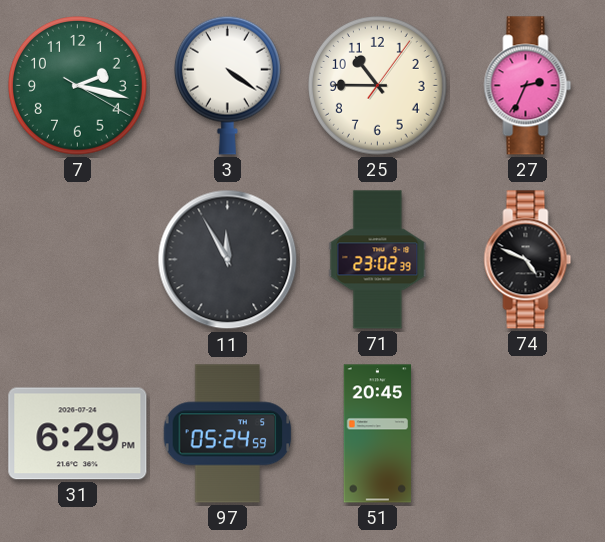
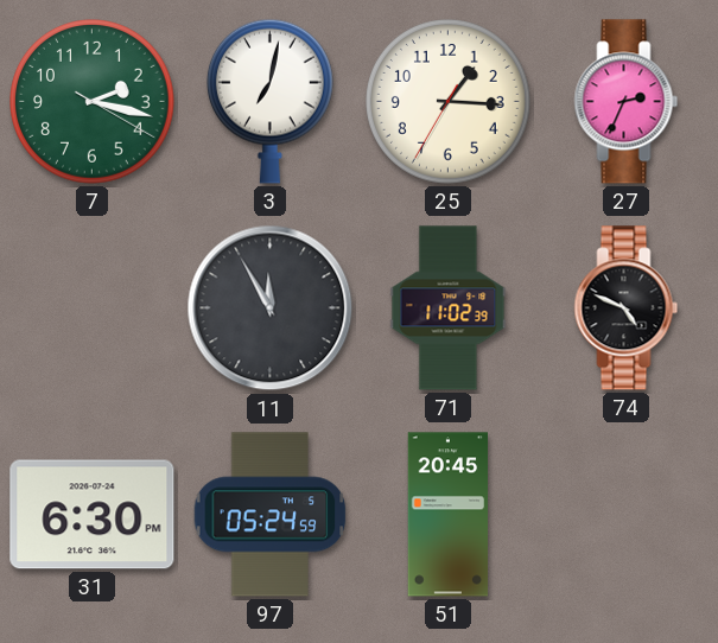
3: 4:21 -> 7:02
25: 10:45 -> 1:15
71: 23:02 -> 11:02
31: 6:29 -> 6:30
